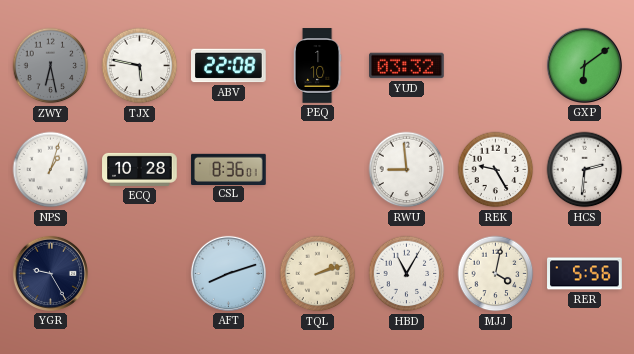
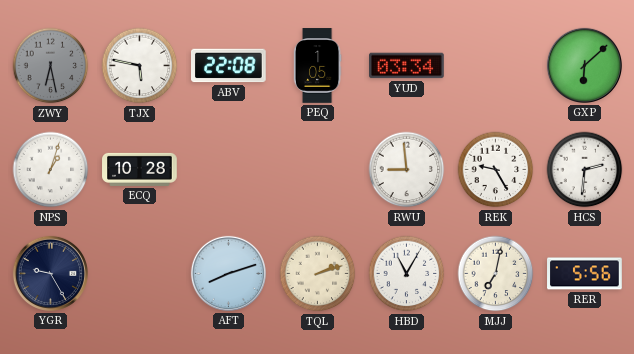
PEQ: 1:10 -> 1:05
YUD: 03:32 -> 03:34
GXP: 6:09 -> 6:08
CSL: 8:36 -> none
MJJ: 4:02 -> 7:02
